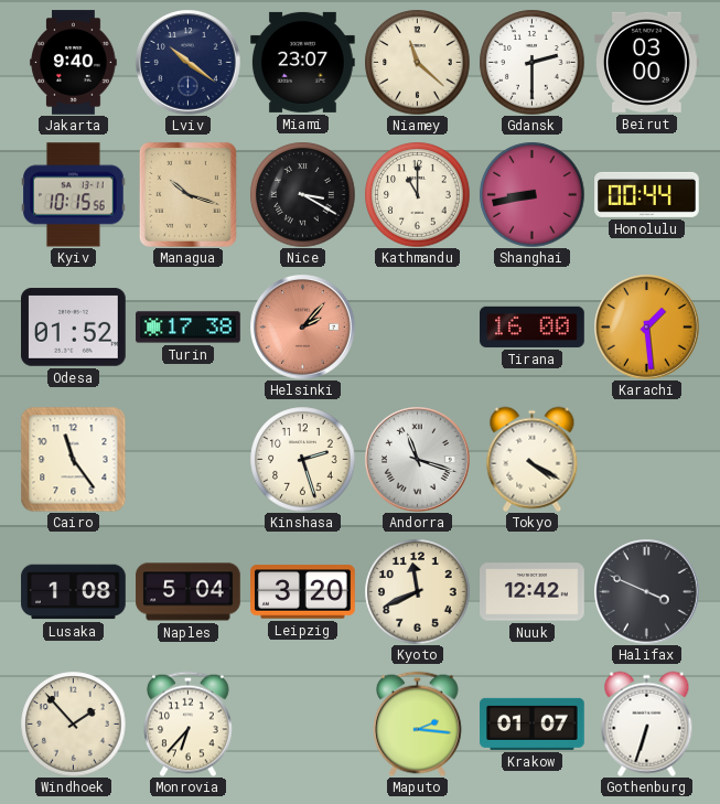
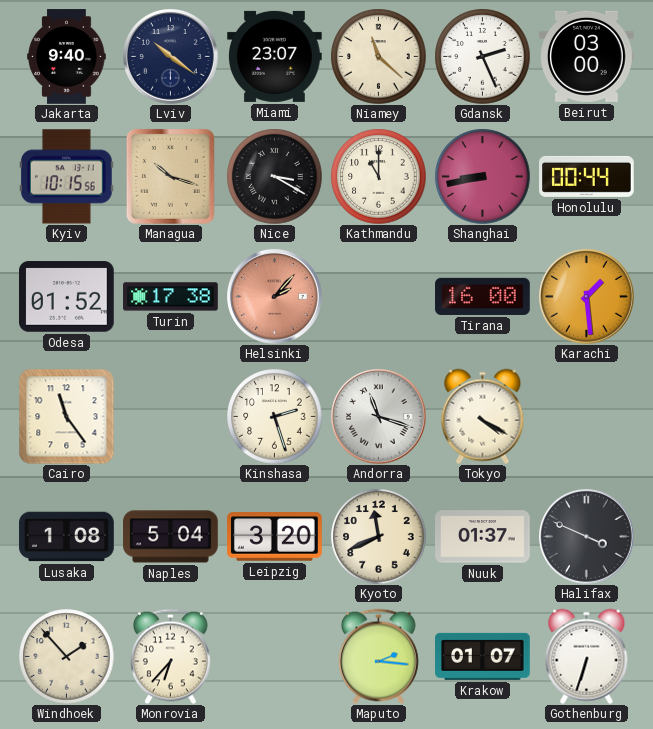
Gdansk: 2:30 -> 2:26
Nuuk: 12:42 -> 01:37
